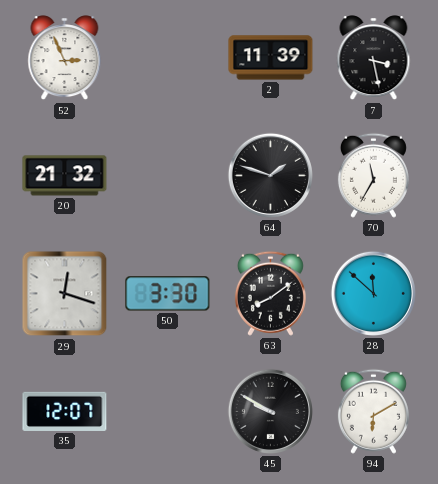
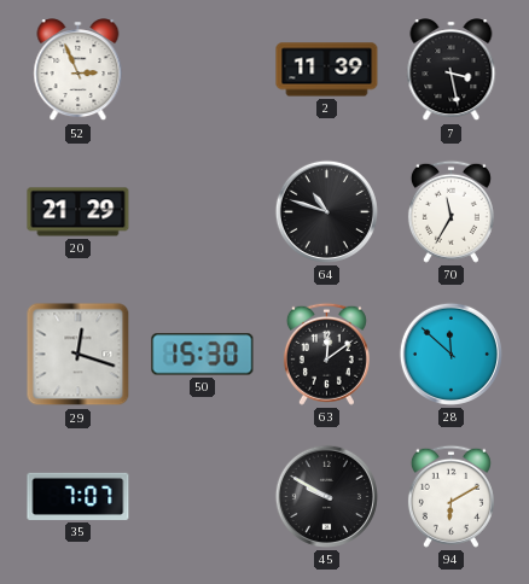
20: 21:32 -> 21:29
64: 1:48 -> 10:48
50: 3:30 -> 15:30
63: 8:09 -> 12:09
35: 12:07 -> 7:07
